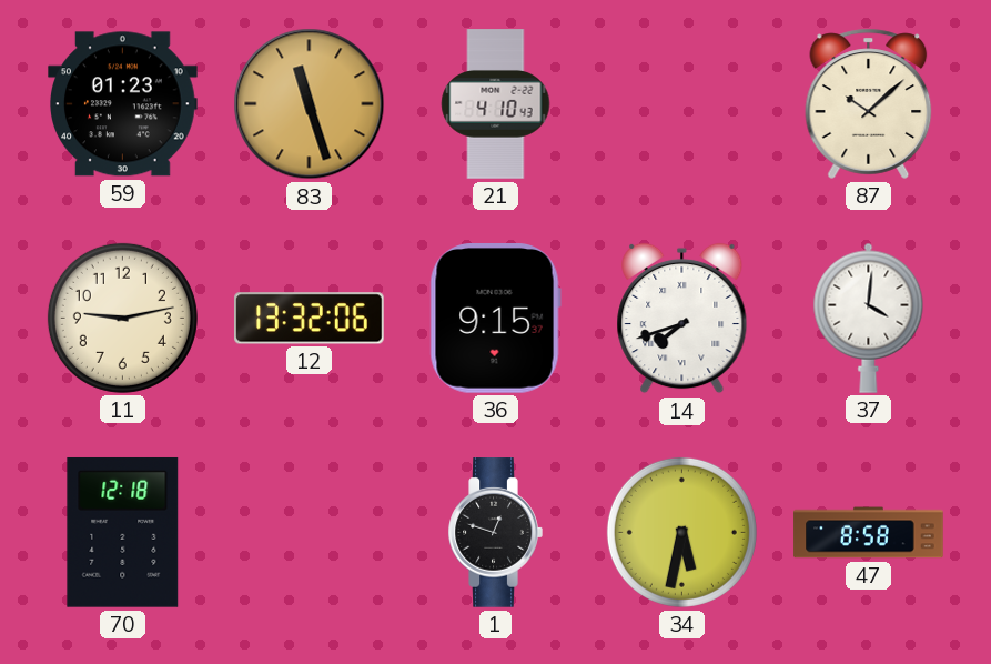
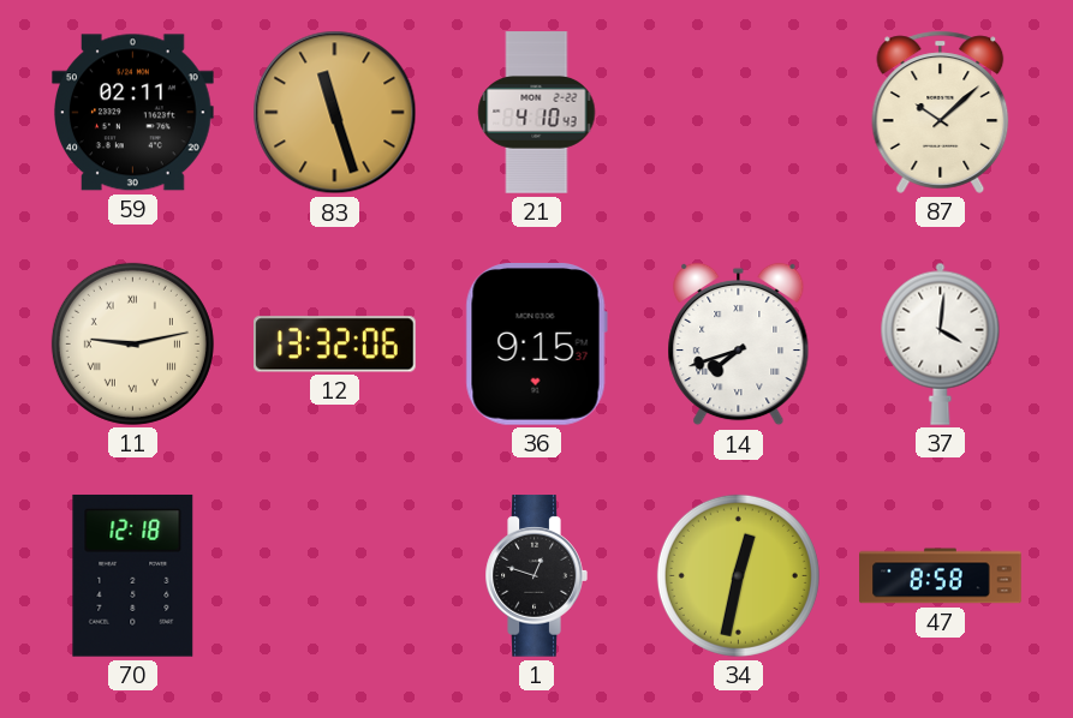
59: 01:23 -> 02:11
11 numerals: Arabic -> Roman
34: 5:32 -> 12:32
